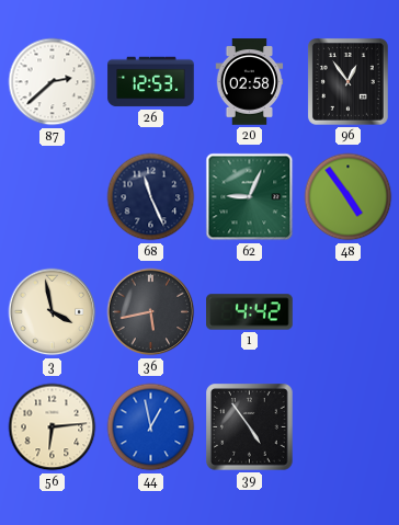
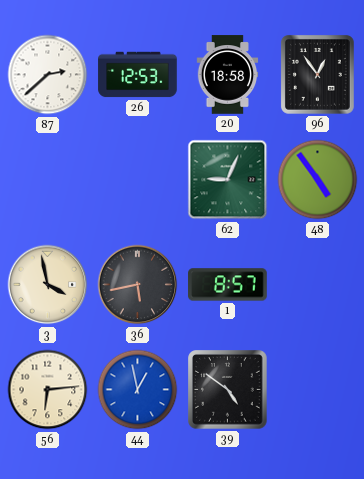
20: 02:58 -> 18:58
68: 11:26 -> none
1: 4:42 -> 8:57
39: 4:54 -> 4:51
